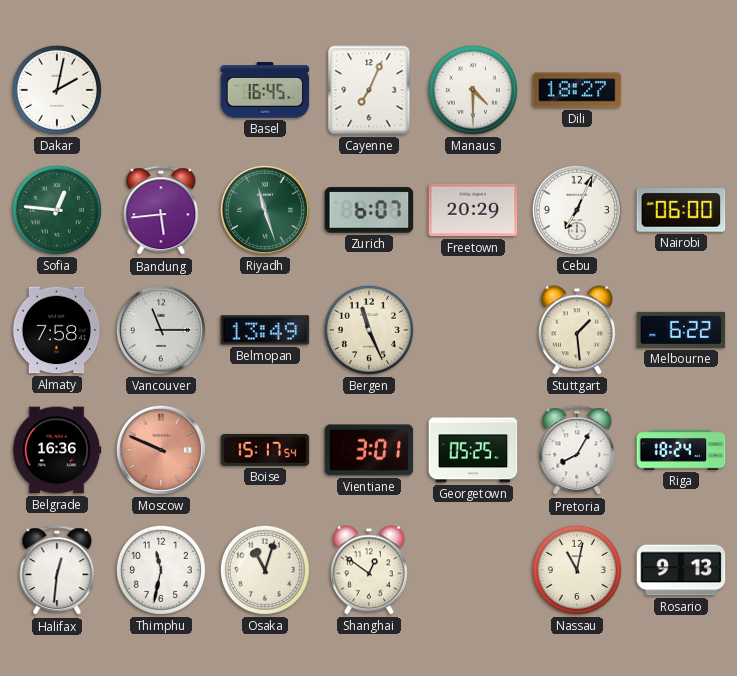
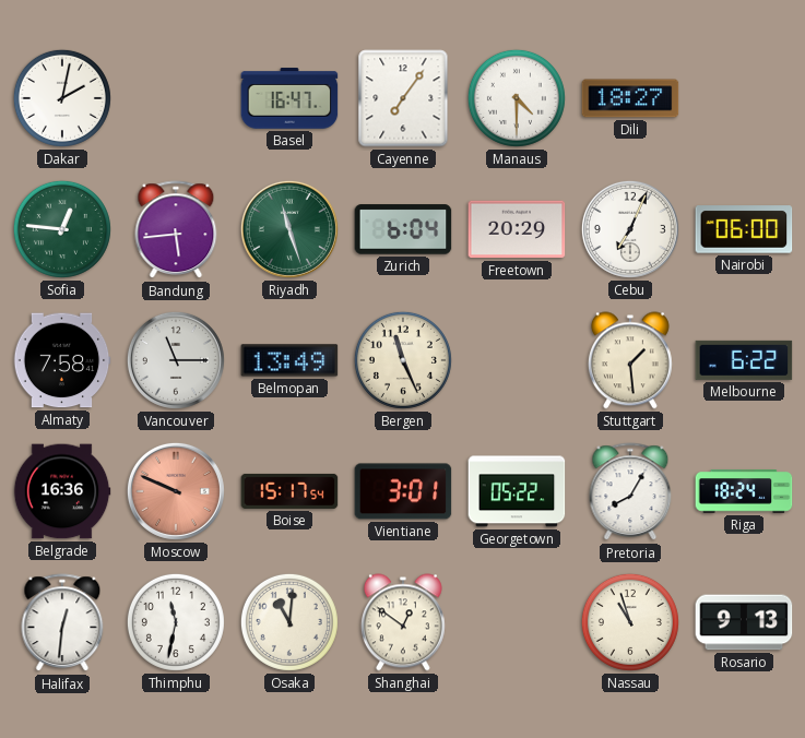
Basel: 16:45 -> 16:47
Cayenne: 7:04 -> 7:06
Zurich: 6:07 -> 6:04
Georgetown: 05:25 -> 05:22
Osaka: 11:03 -> 11:01
Nassau: 11:02 -> 10:57
